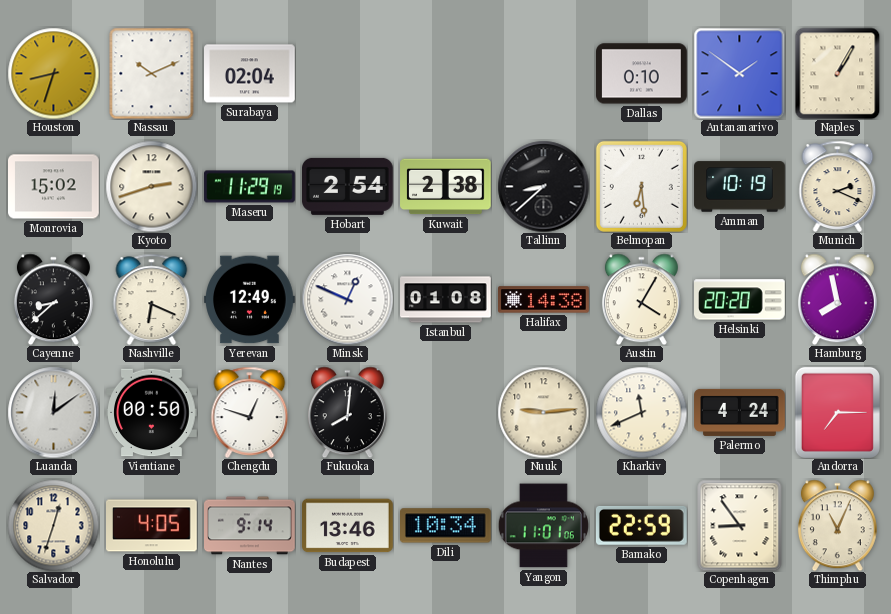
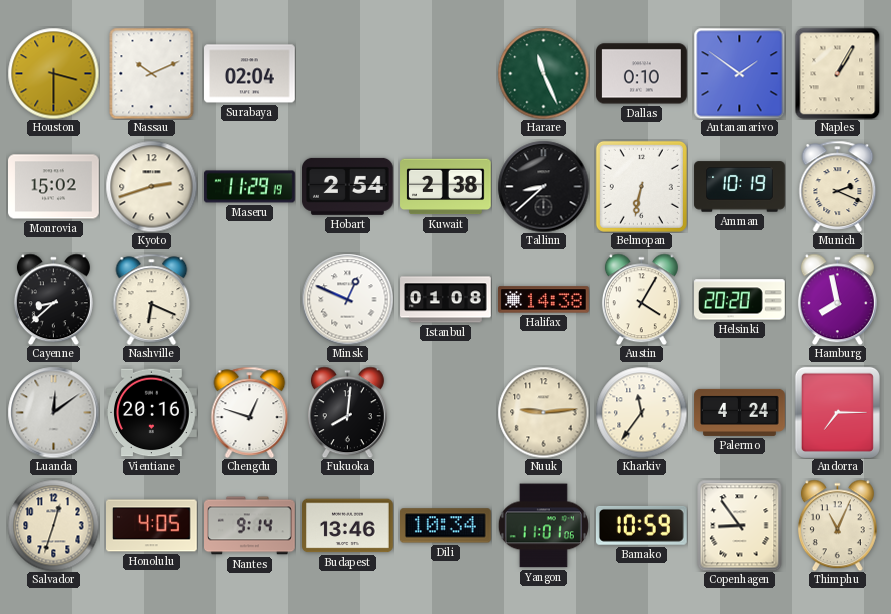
Houston: 8:33 -> 3:30
Harare: none -> 11:26
Belmopan: 6:29 -> 6:32
Yerevan: 12:49 -> none
Vientiane: 00:50 -> 20:16
Kharkiv: 11:41 -> 11:36
Bamako: 22:59 -> 10:59
